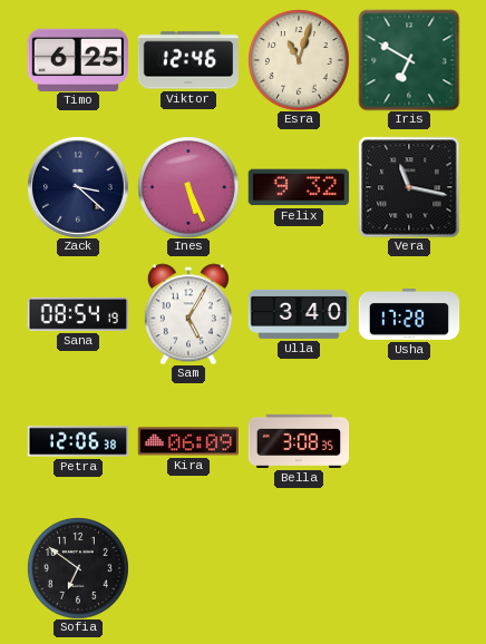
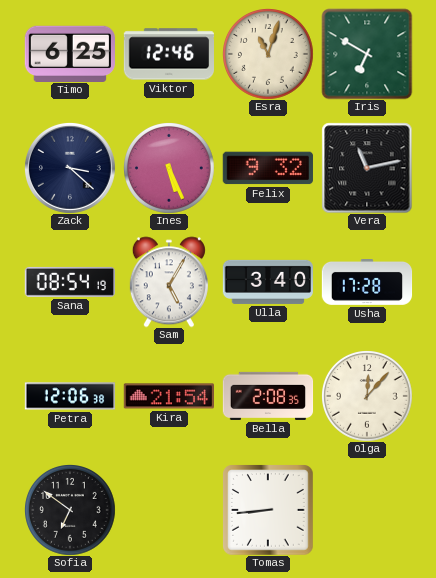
Vera: 11:17 -> 11:13
Kira: 06:09 -> 21:54
Bella: 3:08 -> 2:08
Olga: none -> 12:07
Tomas: none -> 8:44
